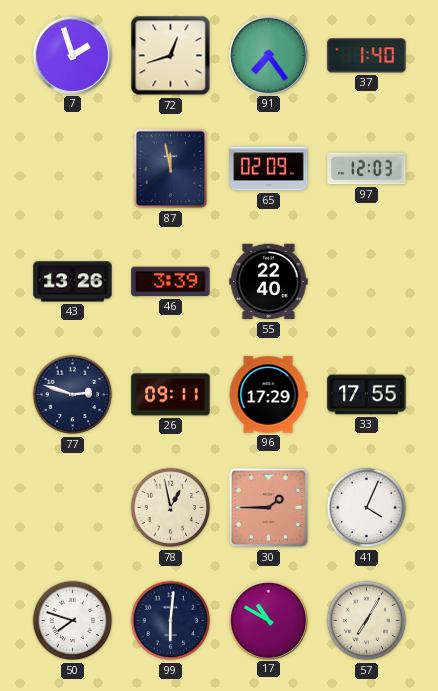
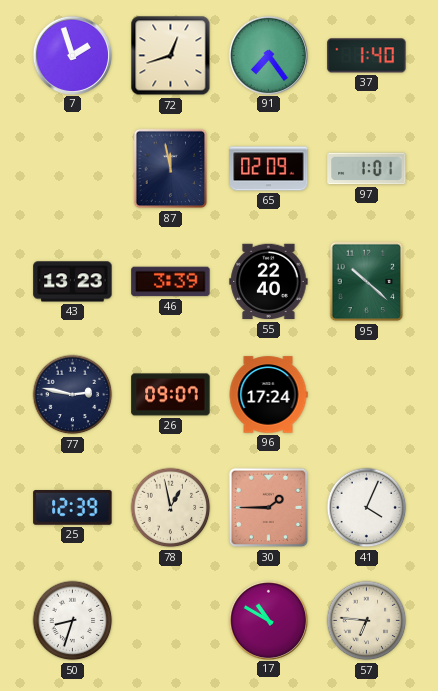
97: 12:03 -> 1:01
43: 13:26 -> 13:23
95: none -> 10:22
77: 2:48 -> 2:47
26: 09:11 -> 09:07
96: 17:29 -> 17:24
33: 17:55 -> none
25: none -> 12:39
50: 7:48 -> 8:33
99: 6:01 -> none
57: 7:05 -> 6:46
